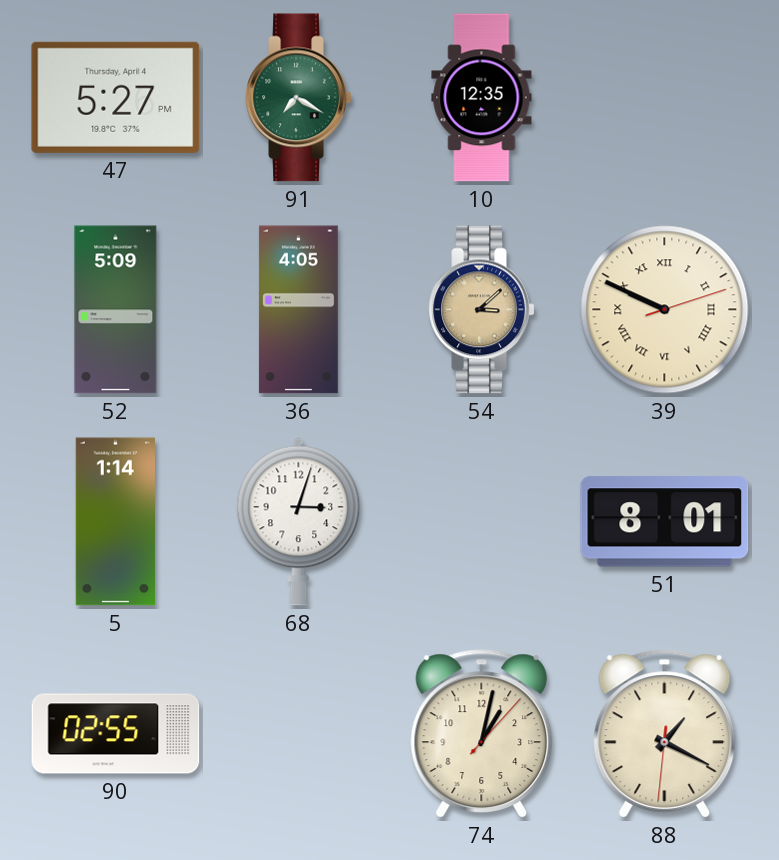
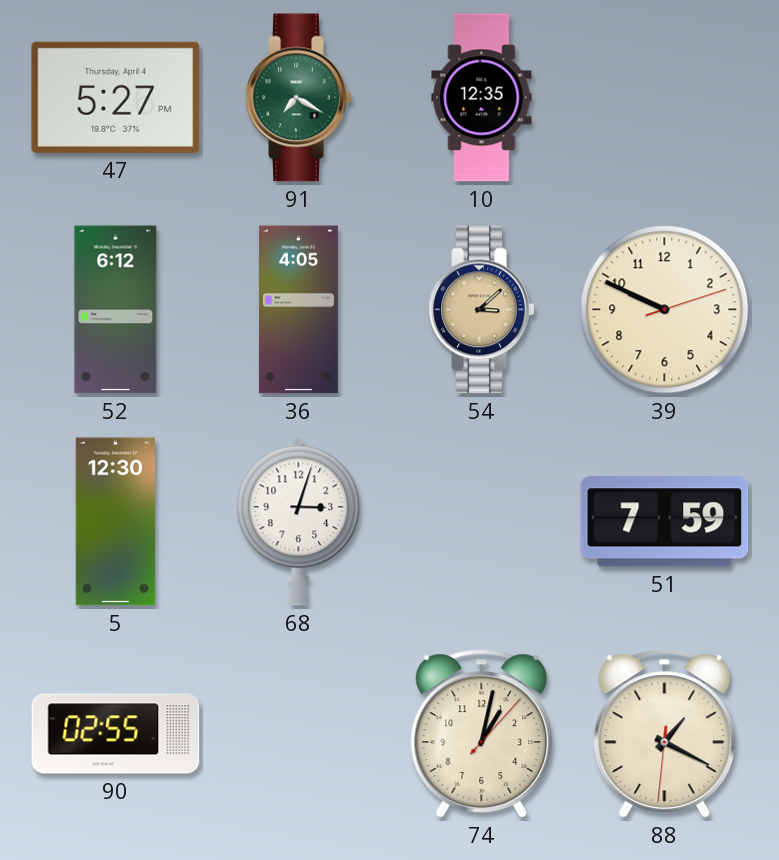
52: 5:09 -> 6:12
39 numerals: Roman -> Arabic
5: 1:14 -> 12:30
51: 8:01 -> 7:59
